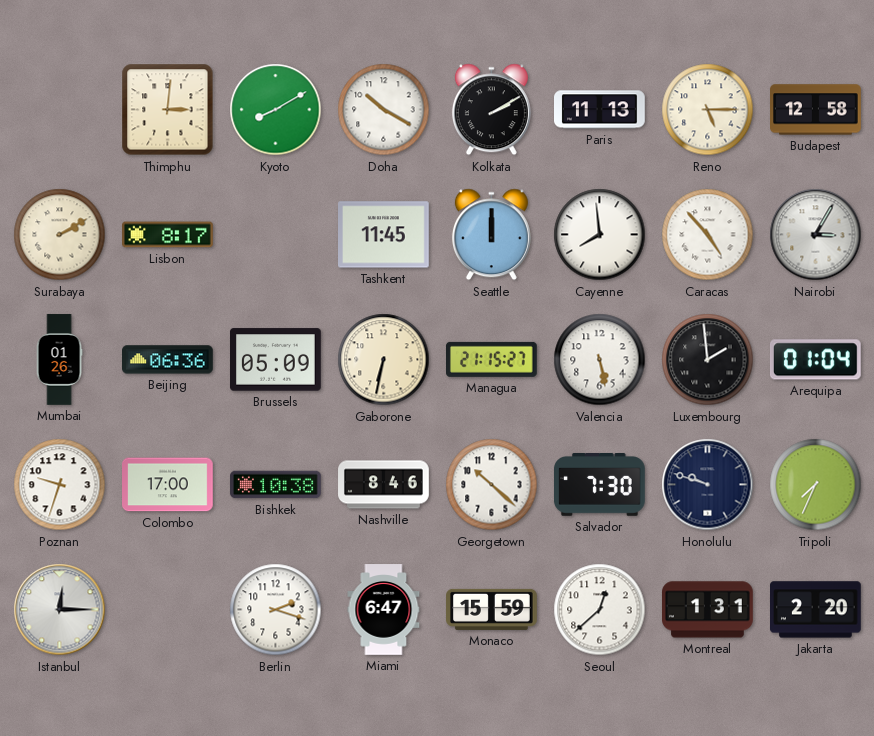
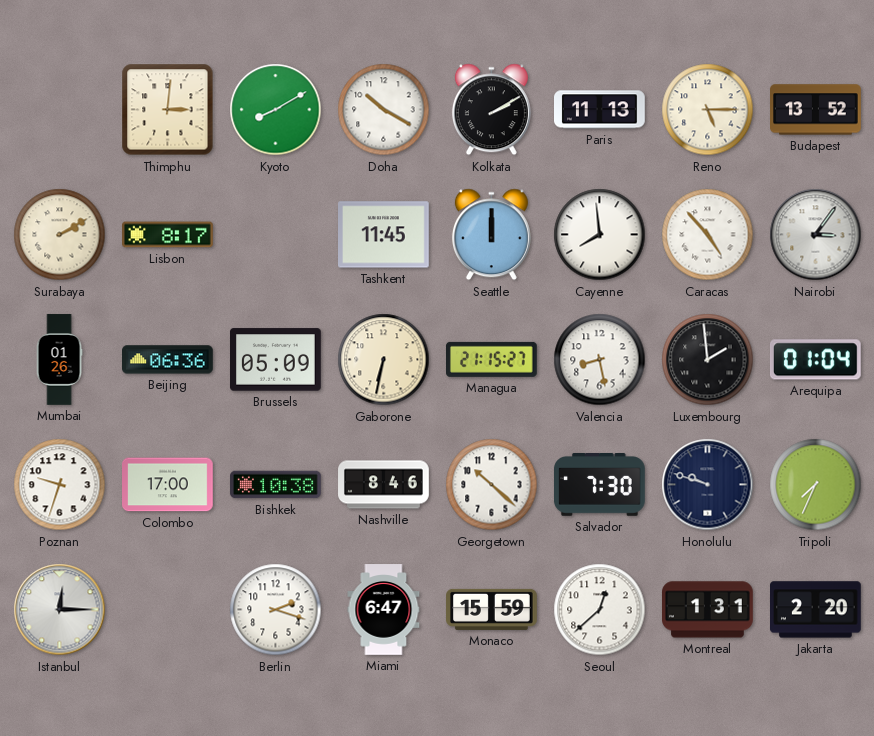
Budapest: 12:58 -> 13:52
Nairobi: 3:05 -> 3:06
Valencia: 5:28 -> 8:28
